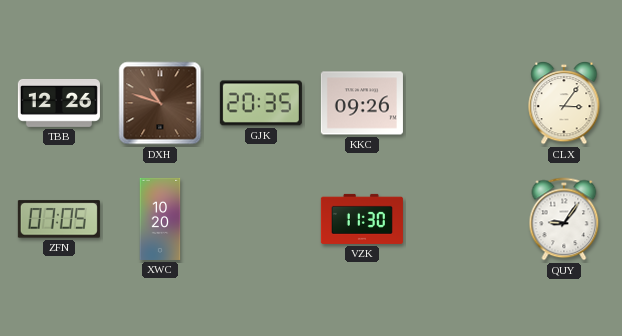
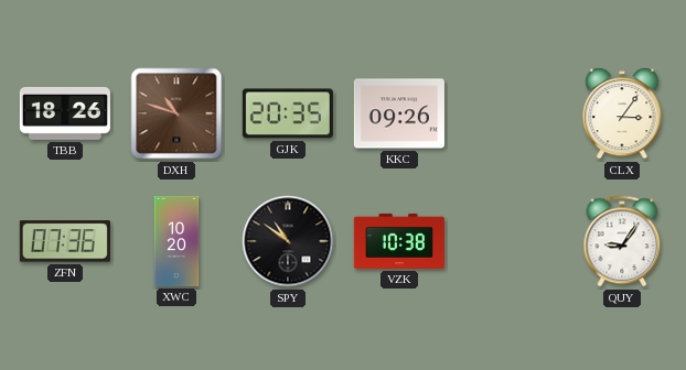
TBB: 12:26 -> 18:26
ZFN: 07:05 -> 07:36
SPY: none -> 10:51
VZK: 11:30 -> 10:38
